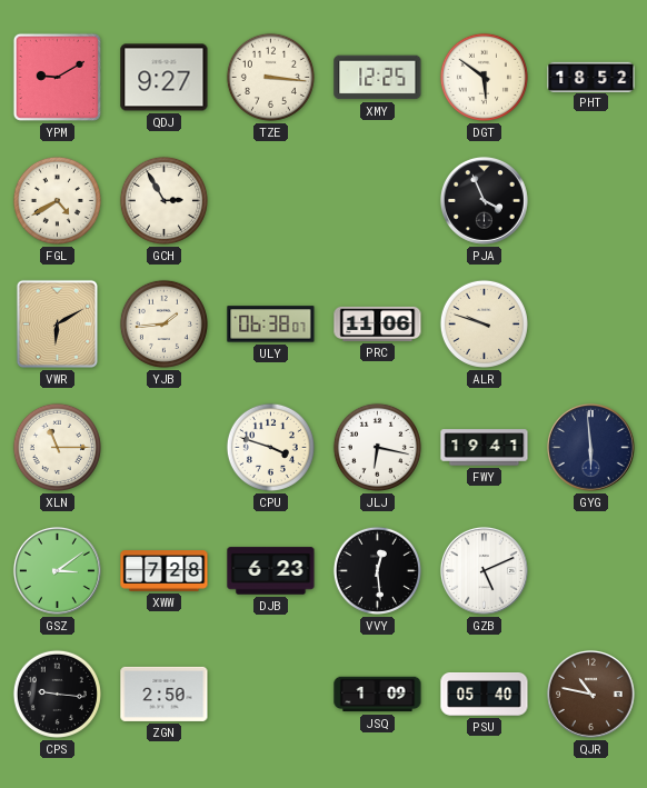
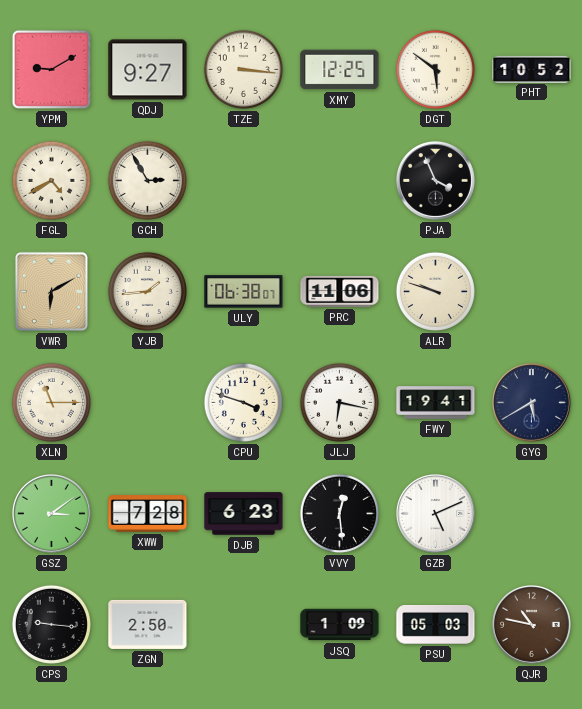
PHT: 18:52 -> 10:52
GYG: 5:59 -> 5:40
PSU: 05:40 -> 05:03
